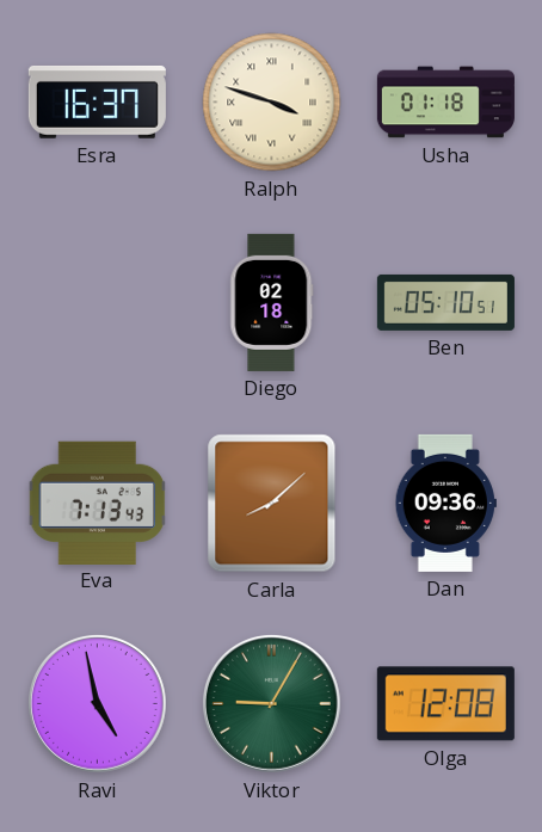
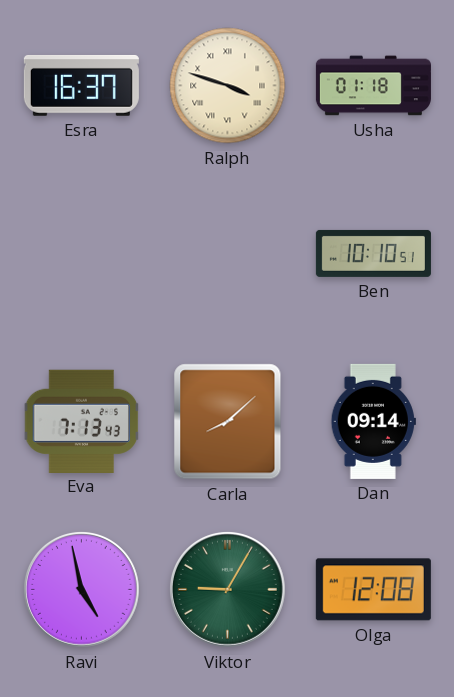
Diego: 02:18 -> none
Ben: 05:10 -> 10:10
Dan: 09:36 -> 09:14
